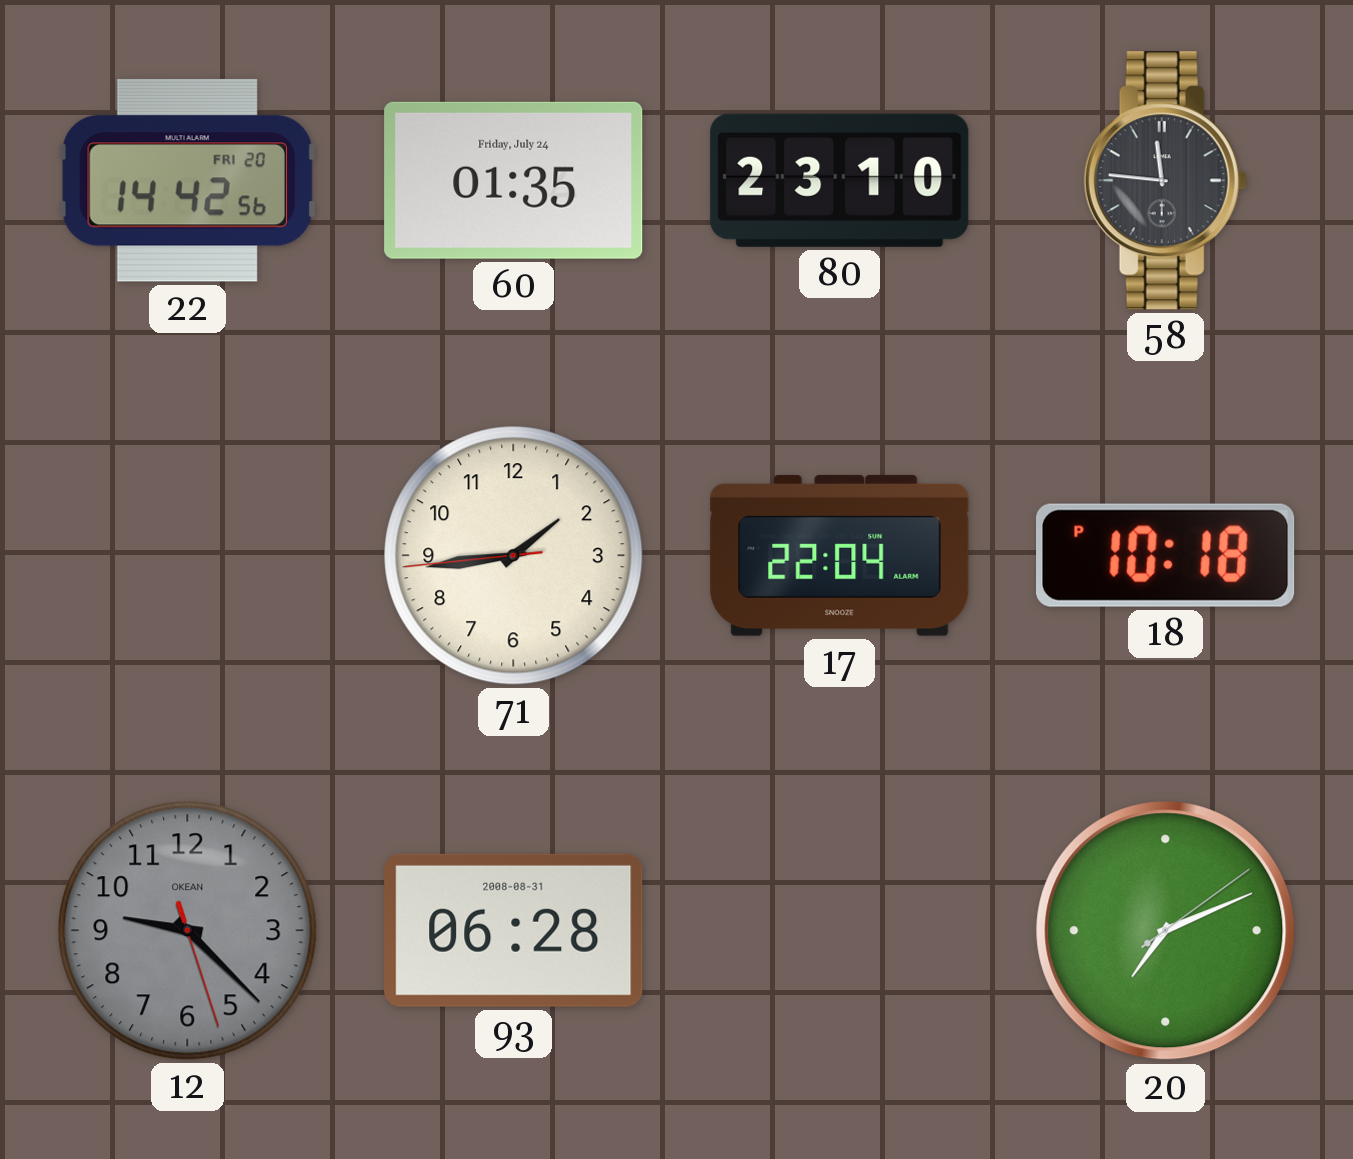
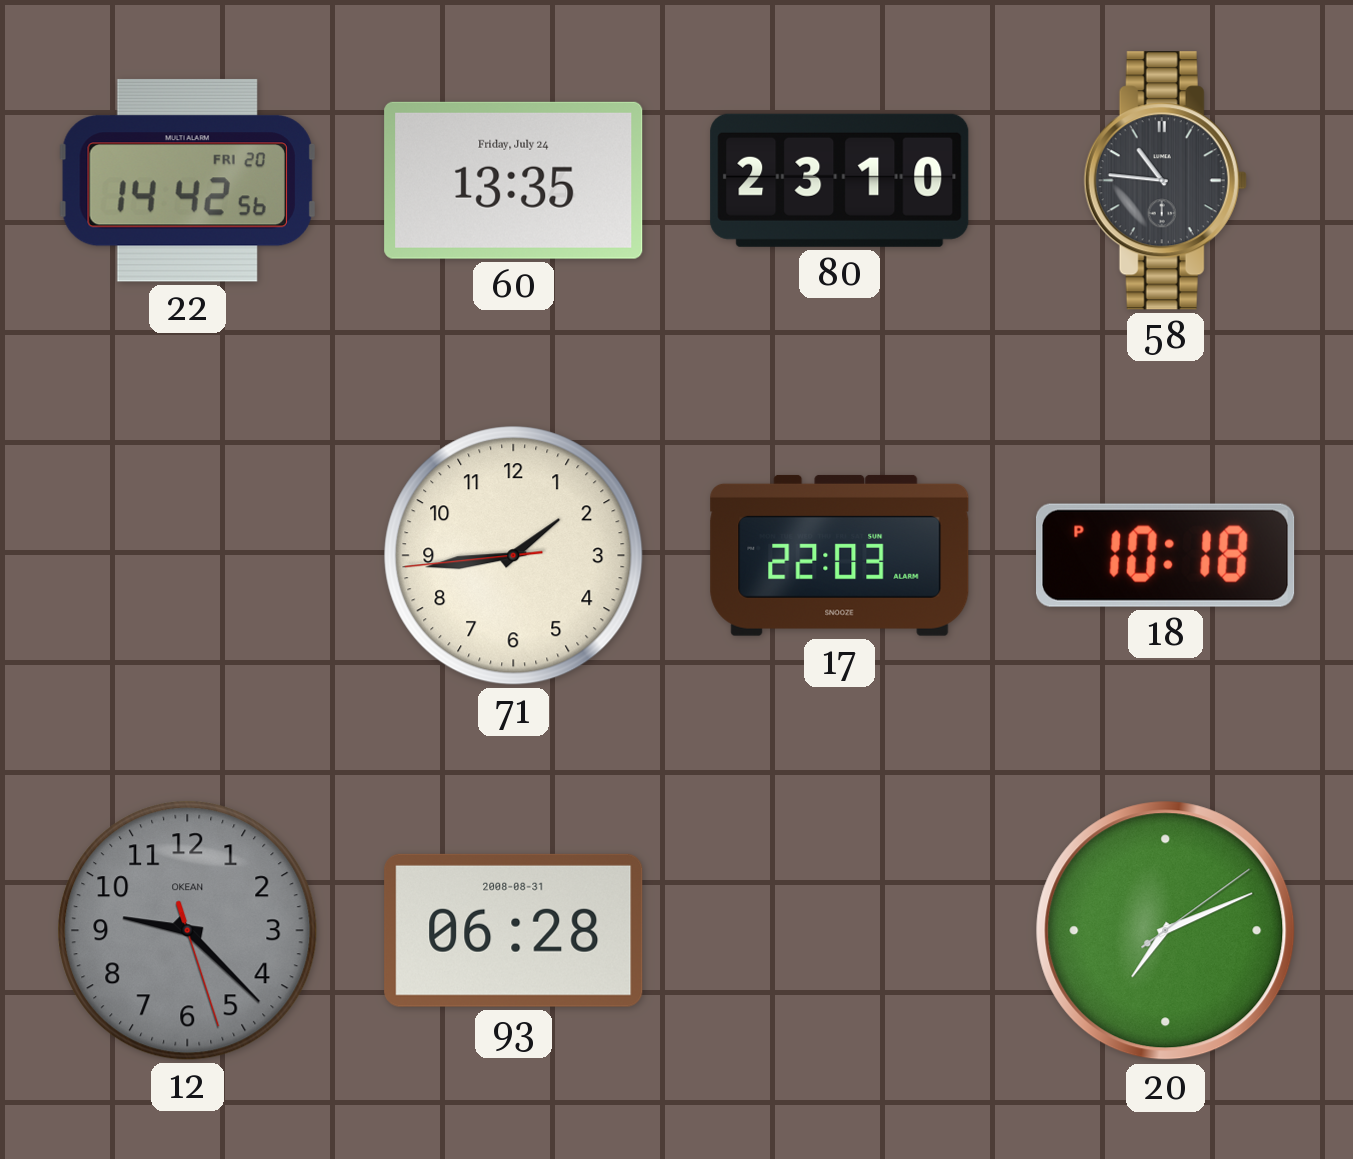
60: 01:35 -> 13:35
58: 11:46 -> 10:46
17: 22:04 -> 22:03
